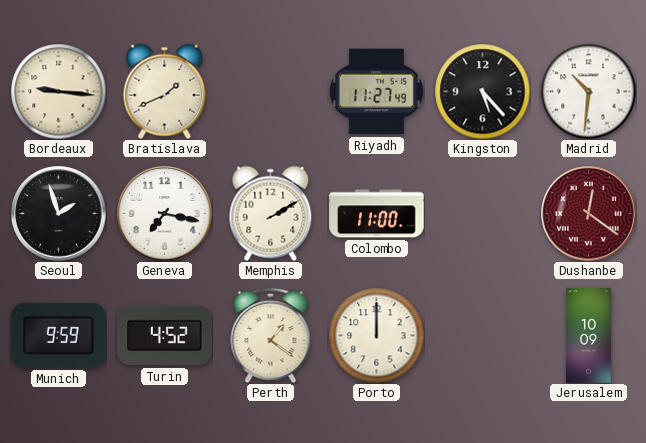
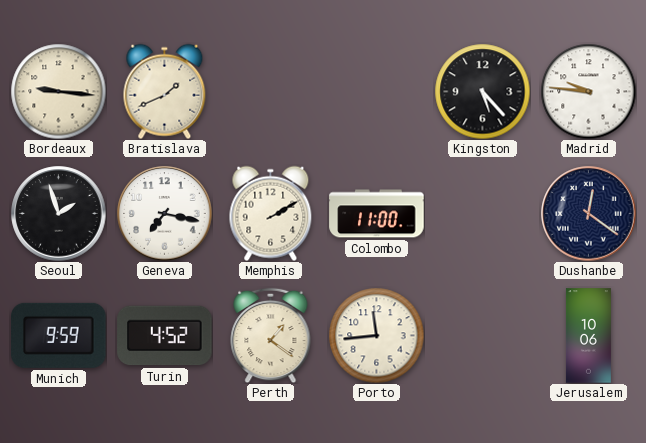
Riyadh: 11:27 -> none
Madrid: 10:31 -> 9:46
Dushanbe dial: burgundy -> navy
Porto: 12:00 -> 11:44
Jerusalem: 10:09 -> 10:06
